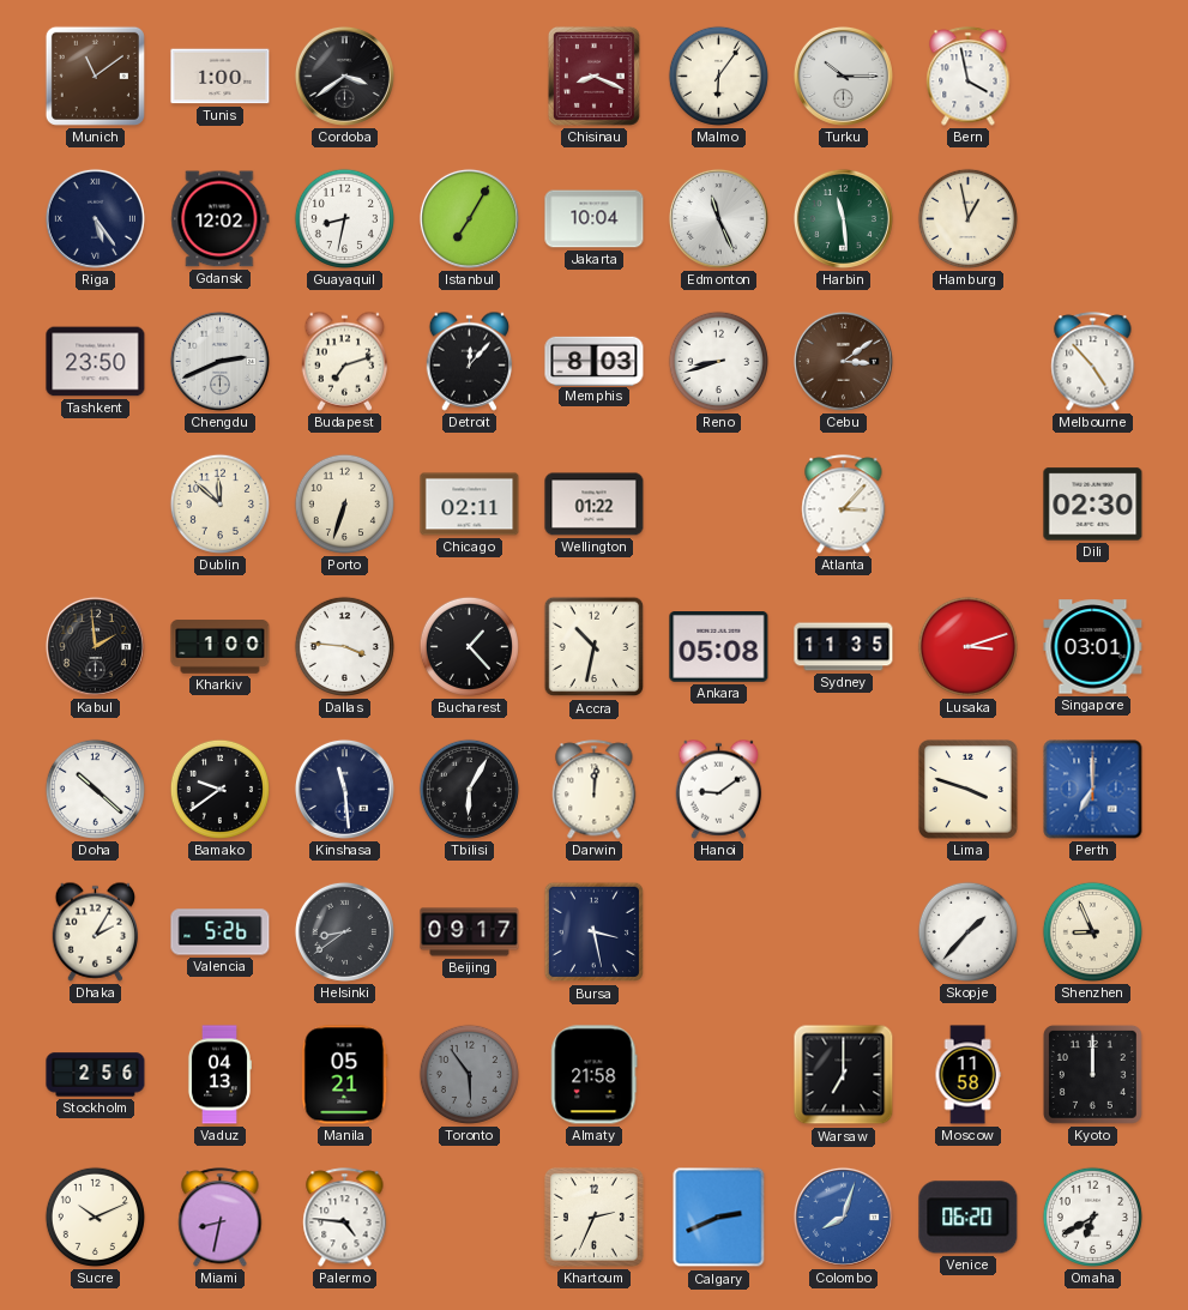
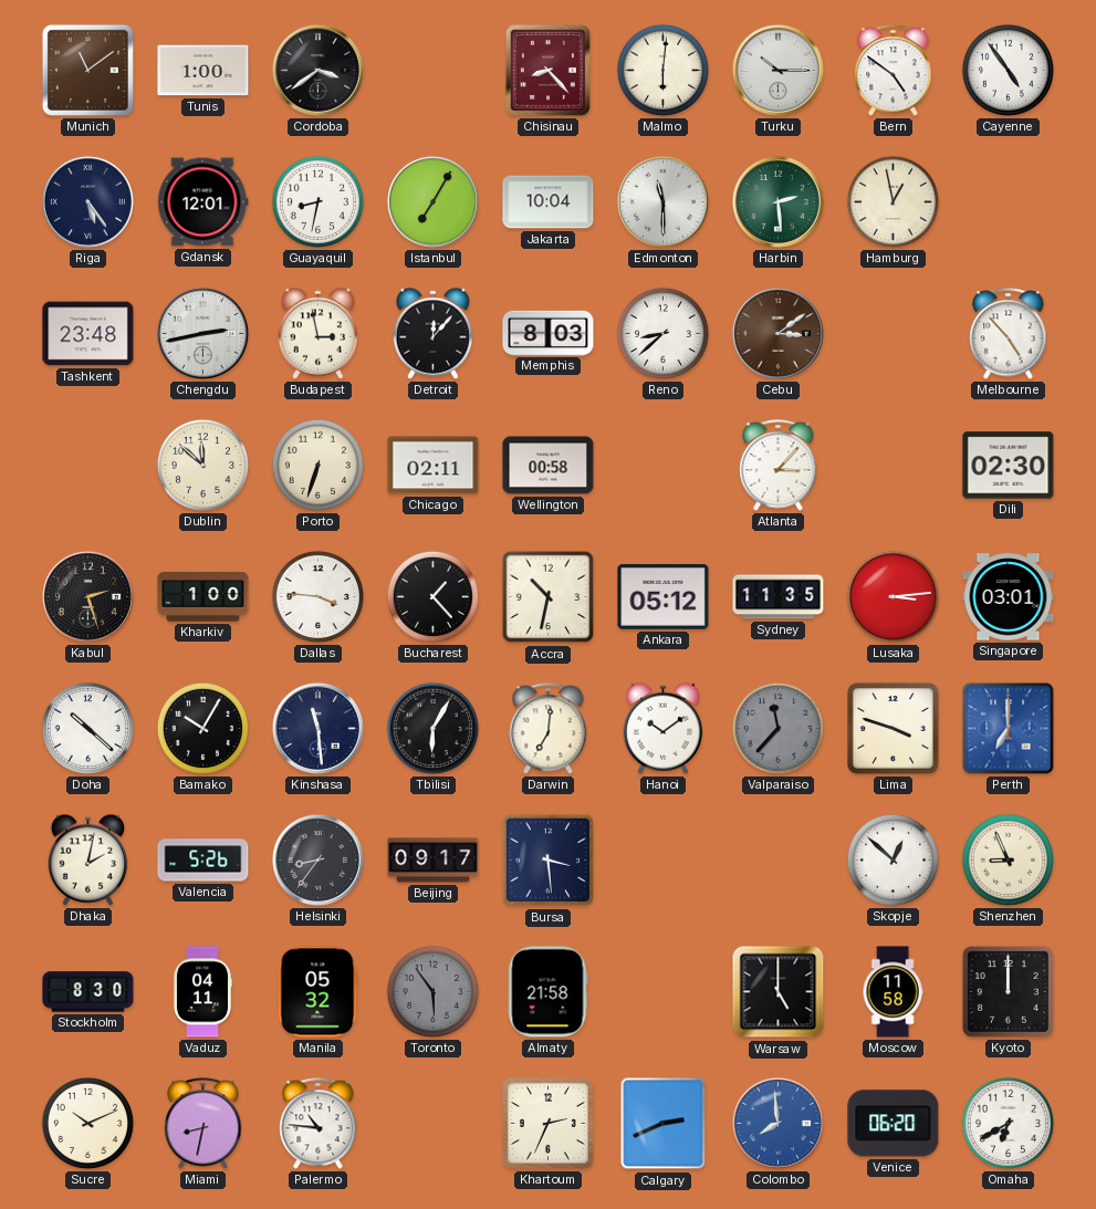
Chisinau: 8:19 -> 8:23
Malmo: 6:06 -> 6:01
Bern: 3:58 -> 4:51
Cayenne: none -> 4:54
Gdansk: 12:02 -> 12:01
Edmonton: 11:26 -> 11:30
Harbin: 11:29 -> 2:29
Tashkent: 23:50 -> 23:48
Chengdu: 2:41 -> 2:43
Budapest: 7:12 -> 2:58
Reno: 8:42 -> 8:38
Wellington: 01:22 -> 00:58
Kabul: 1:59 -> 2:27
Ankara: 05:08 -> 05:12
Lusaka: 3:12 -> 3:14
Bamako: 9:39 -> 10:05
Darwin: 12:01 -> 7:01
Hanoi: 9:09 -> 10:09
Valparaiso: none -> 11:37
Dhaka: 2:05 -> 2:02
Helsinki: 8:39 -> 8:36
Bursa: 3:28 -> 3:29
Skopje: 1:37 -> 12:52
Stockholm: 2:56 -> 8:30
Vaduz: 04:13 -> 04:11
Manila: 05:21 -> 05:32
Warsaw: 7:00 -> 5:00
Palermo: 4:46 -> 10:46
Colombo: 8:03 -> 7:59
